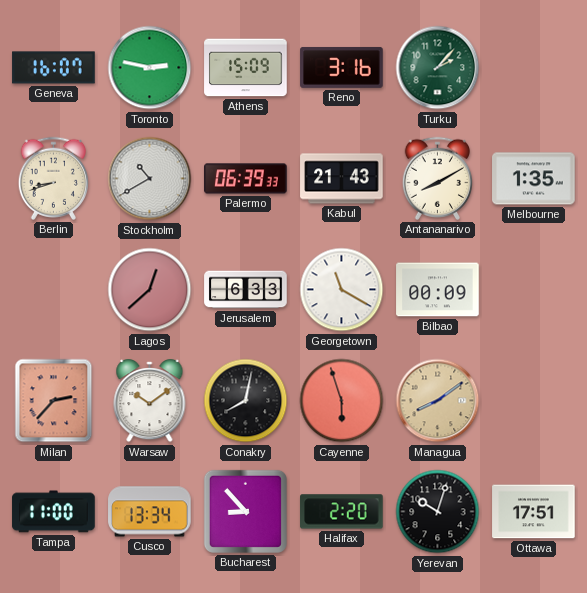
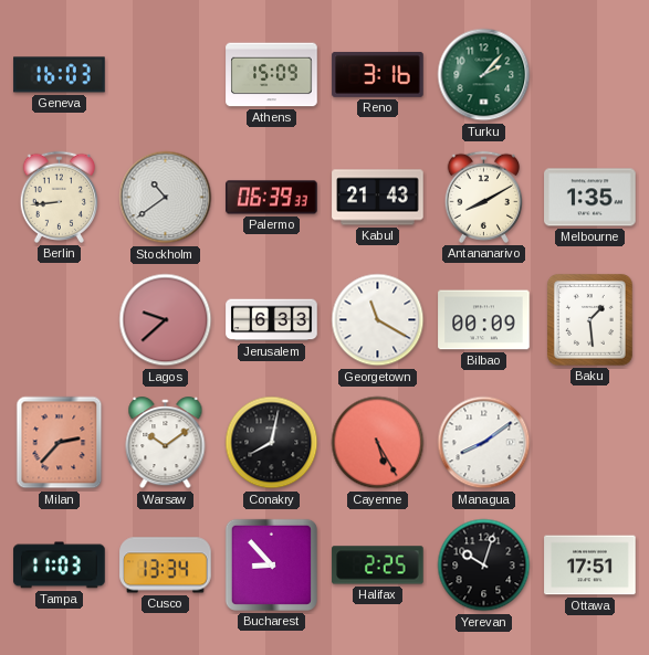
Geneva: 16:07 -> 16:03
Toronto: 2:47 -> none
Berlin: 8:42 -> 8:44
Stockholm: 10:40 -> 10:39
Lagos: 12:38 -> 9:38
Baku: none -> 1:29
Cayenne: 5:57 -> 5:25
Managua dial: champagne -> white
Tampa: 11:00 -> 11:03
Halifax: 2:20 -> 2:25
